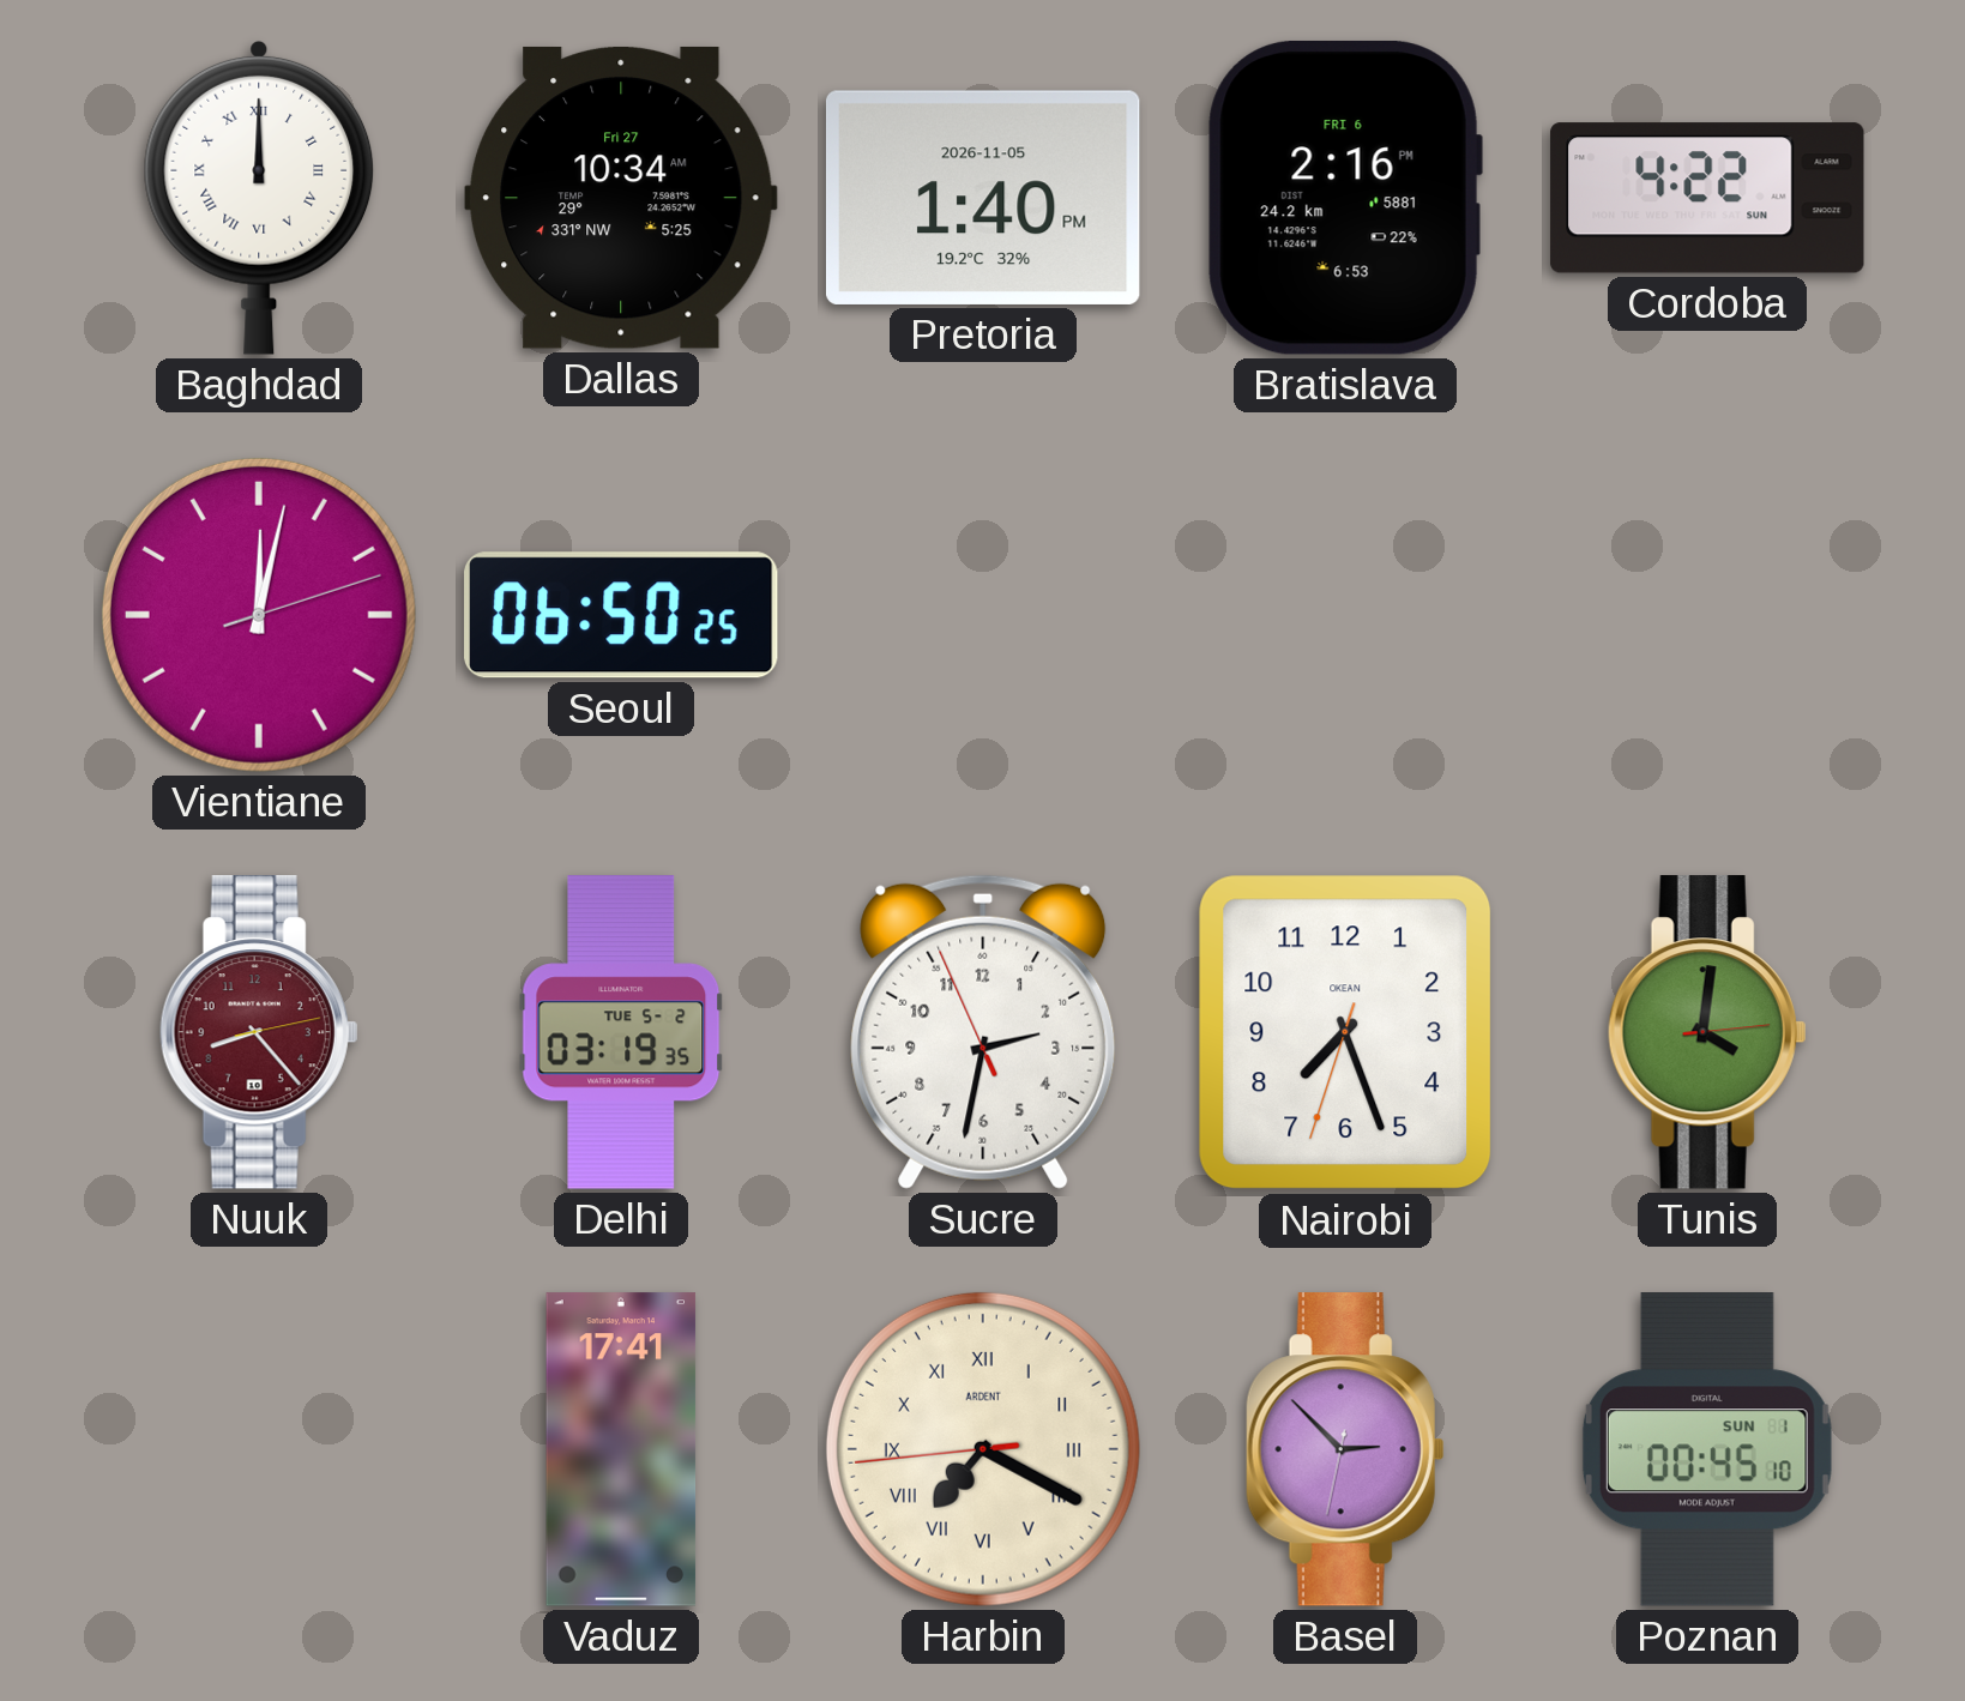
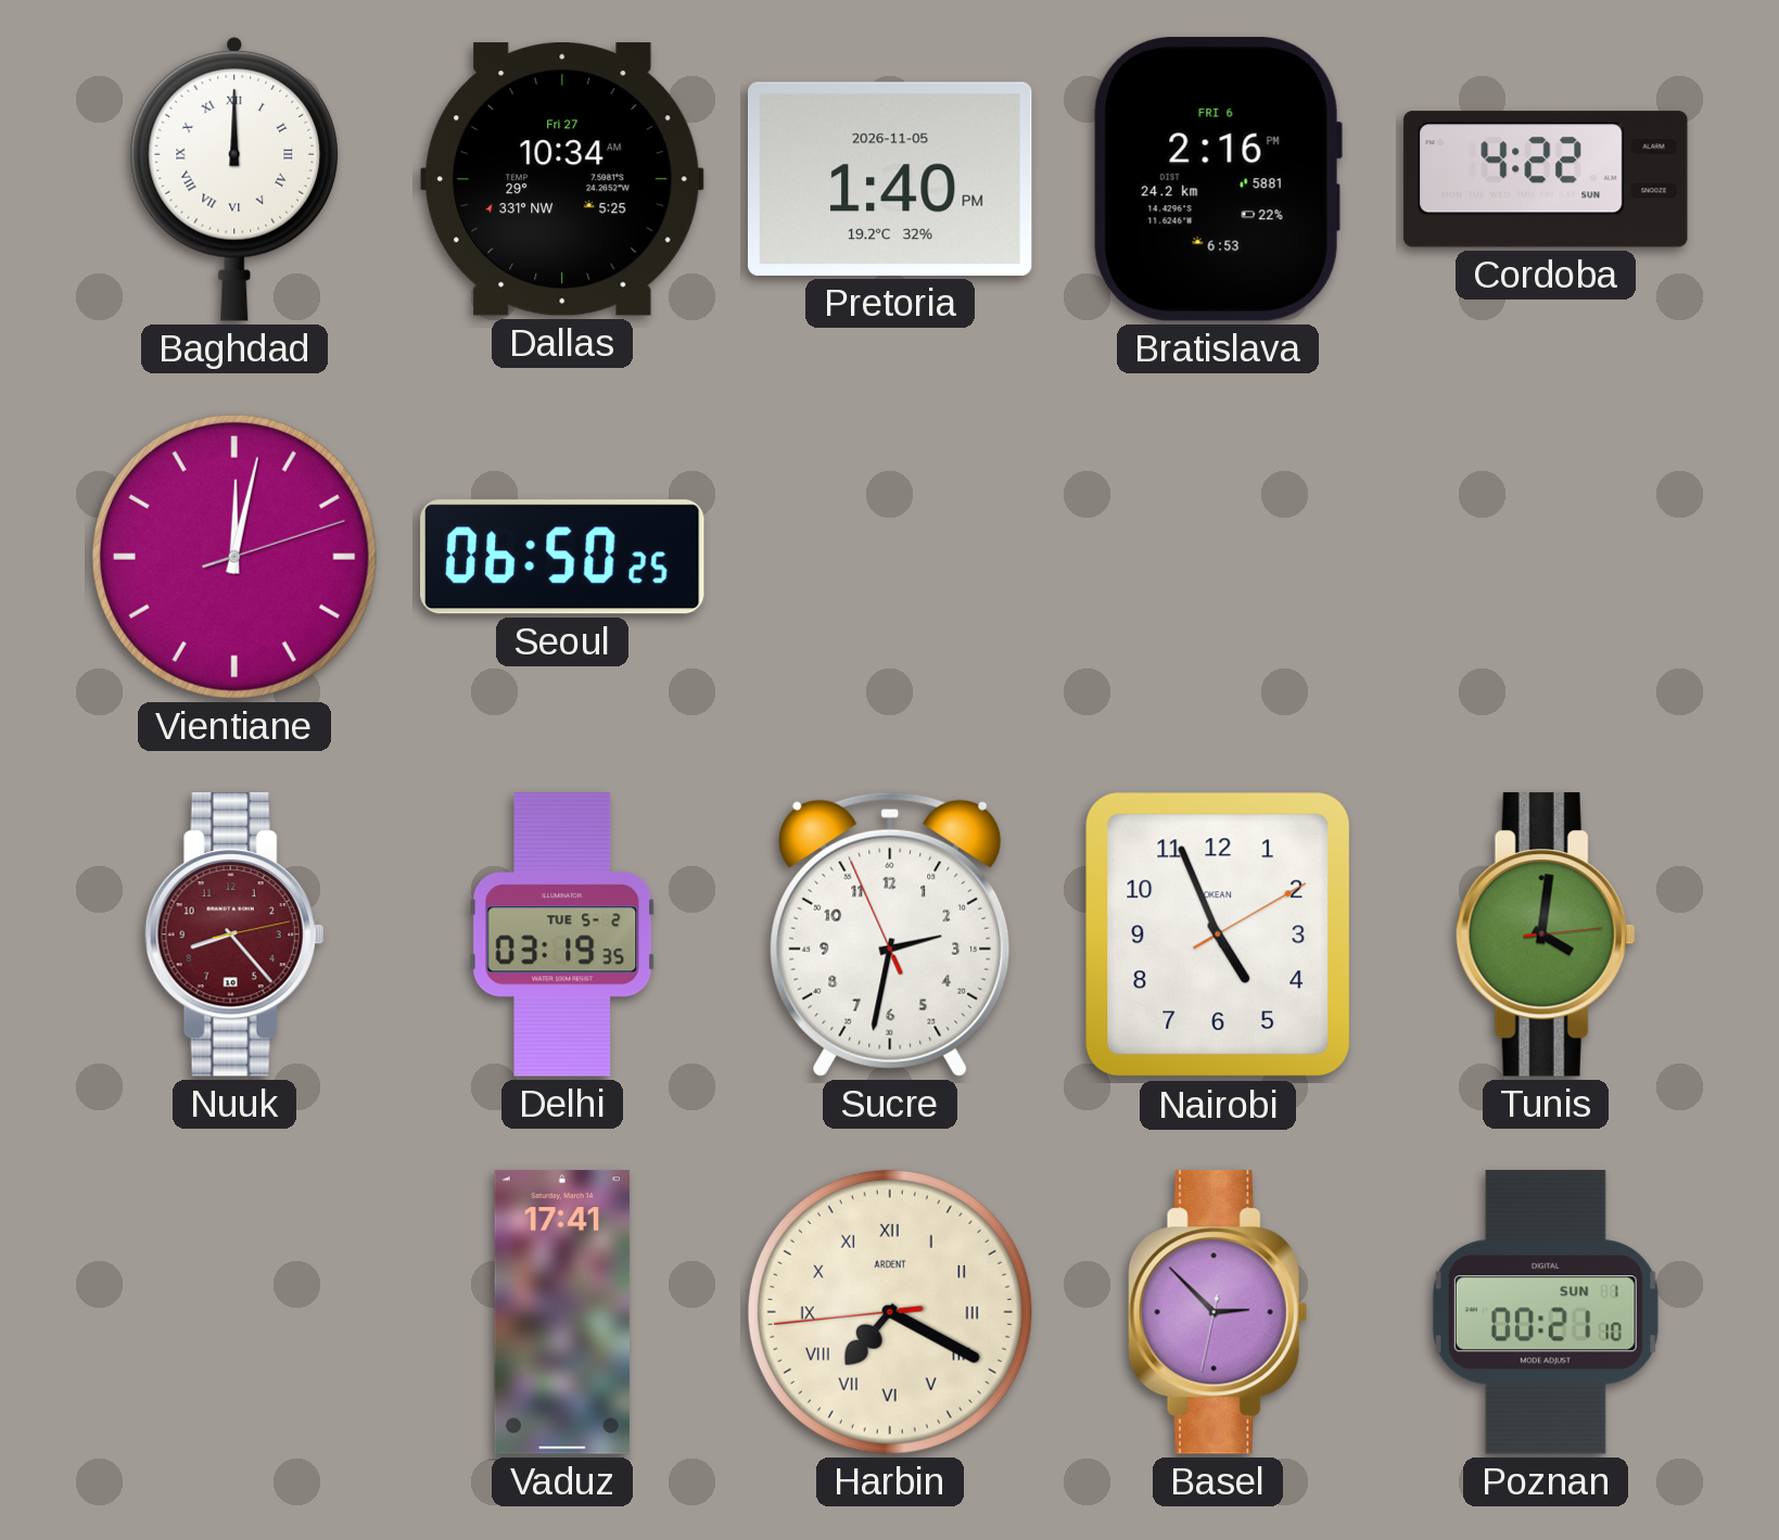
Nairobi: 7:26 -> 4:56
Poznan: 00:45 -> 00:21
